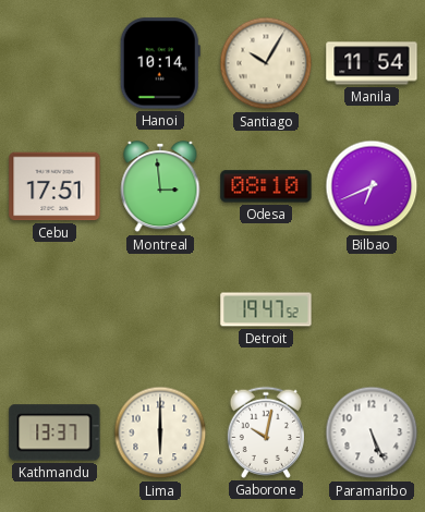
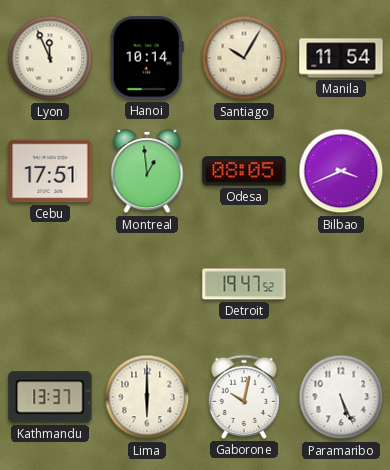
Lyon: none -> 11:56
Montreal: 2:59 -> 12:59
Odesa: 08:10 -> 08:05
Bilbao: 6:41 -> 3:41
